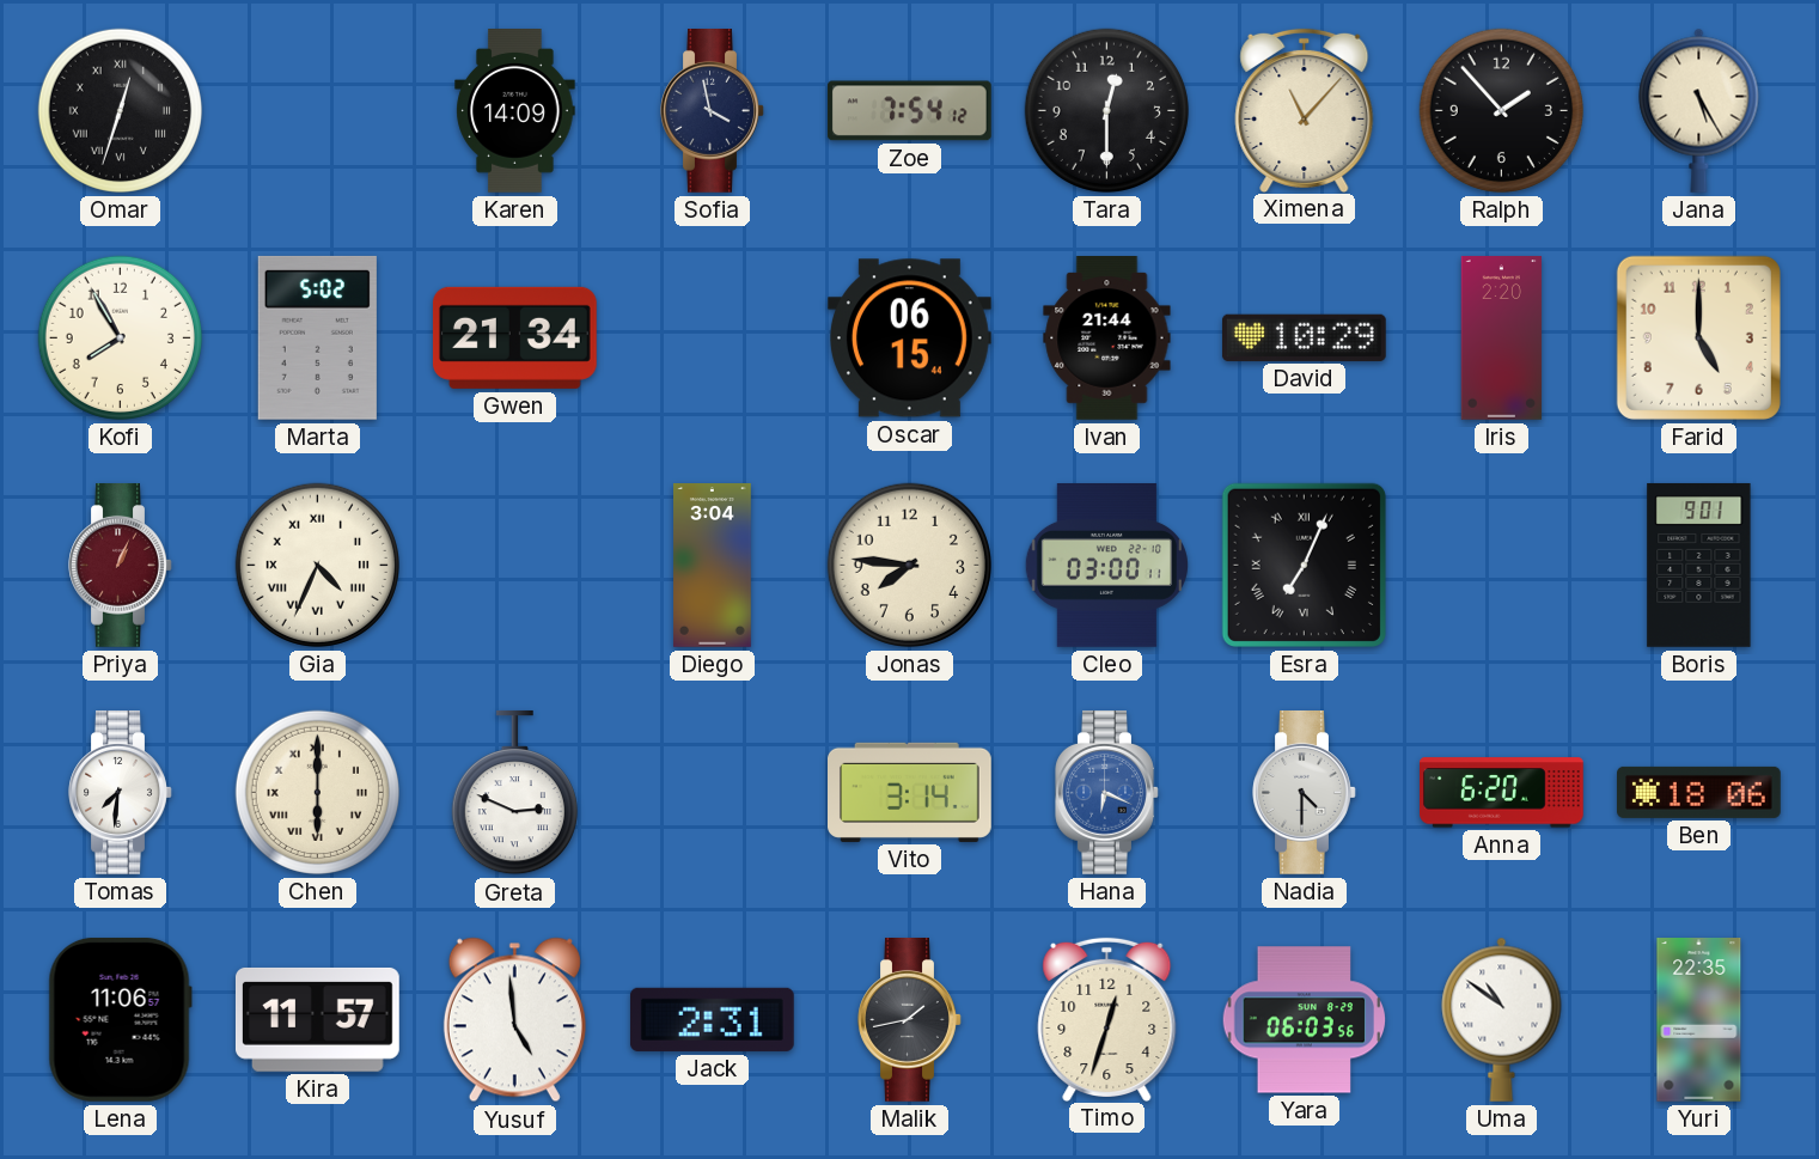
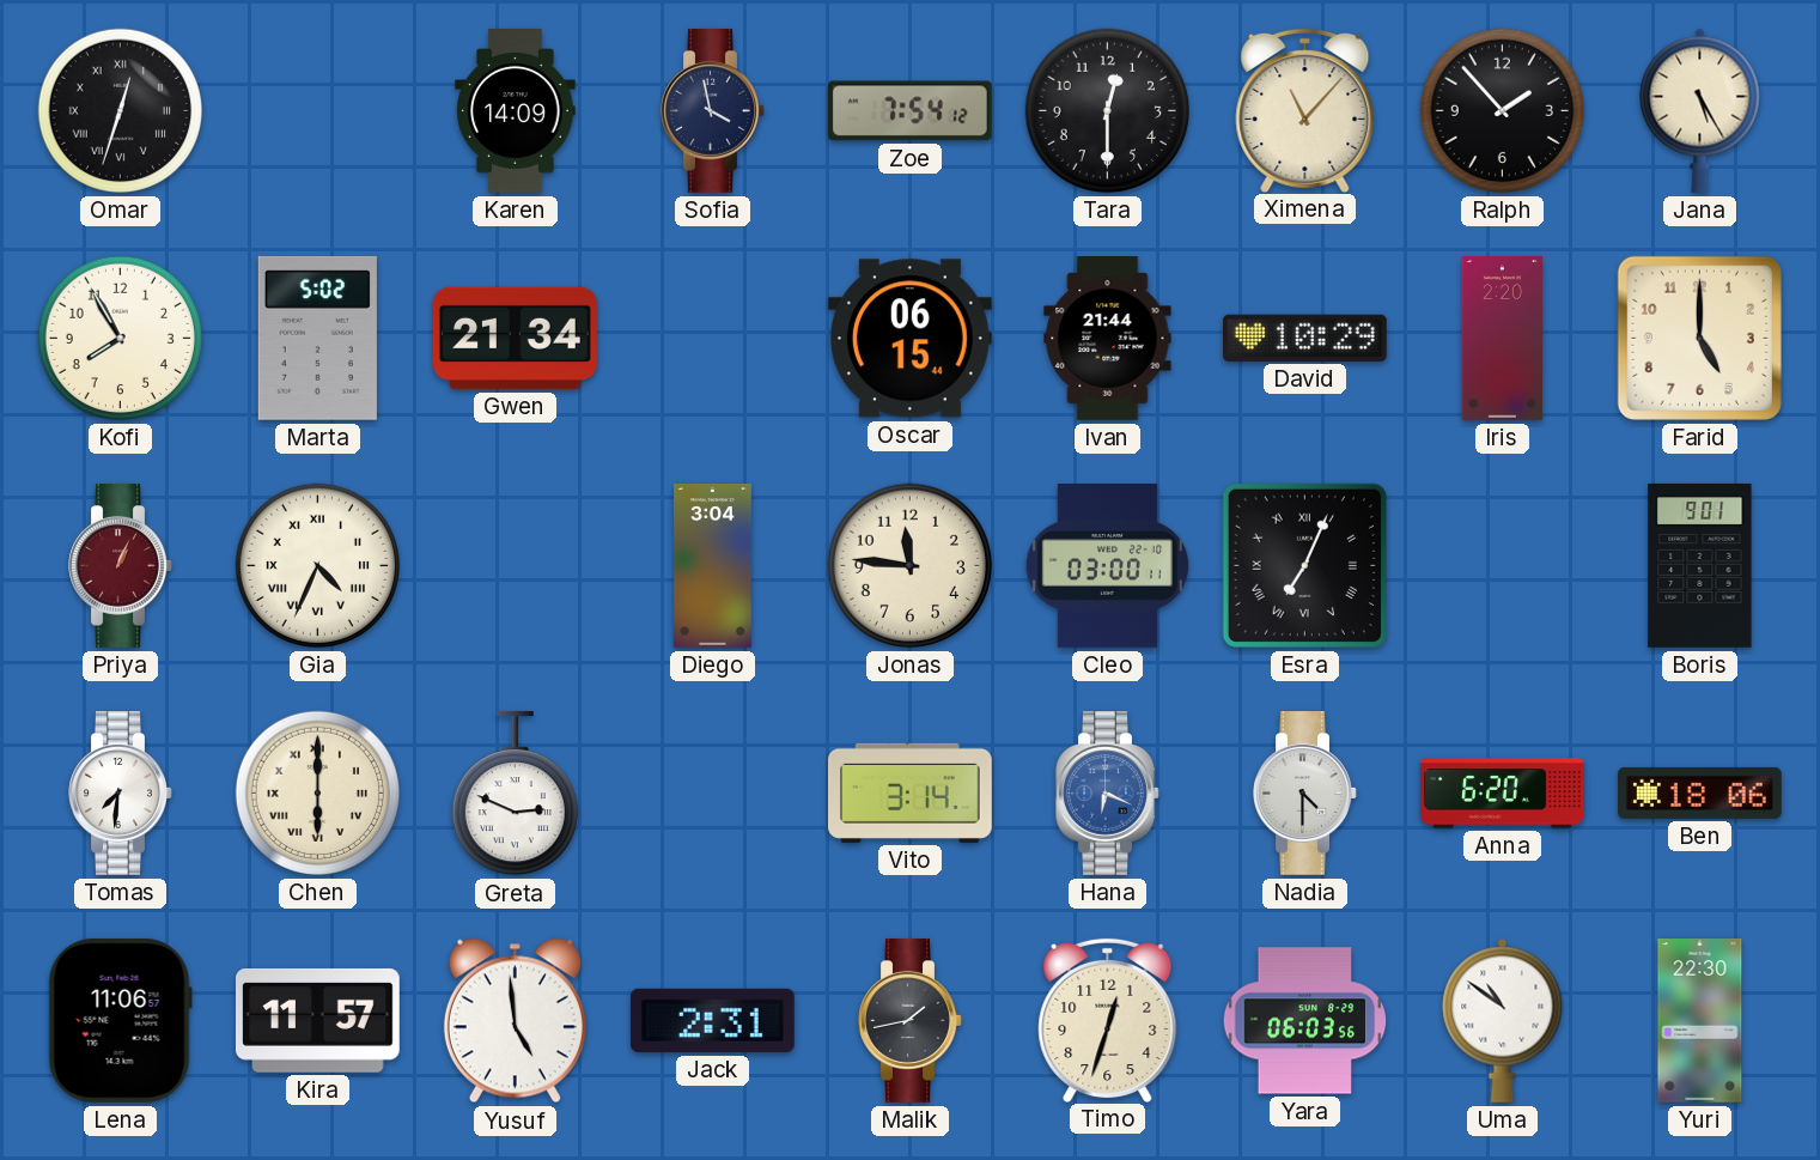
Jonas: 7:46 -> 11:46
Yuri: 22:35 -> 22:30
